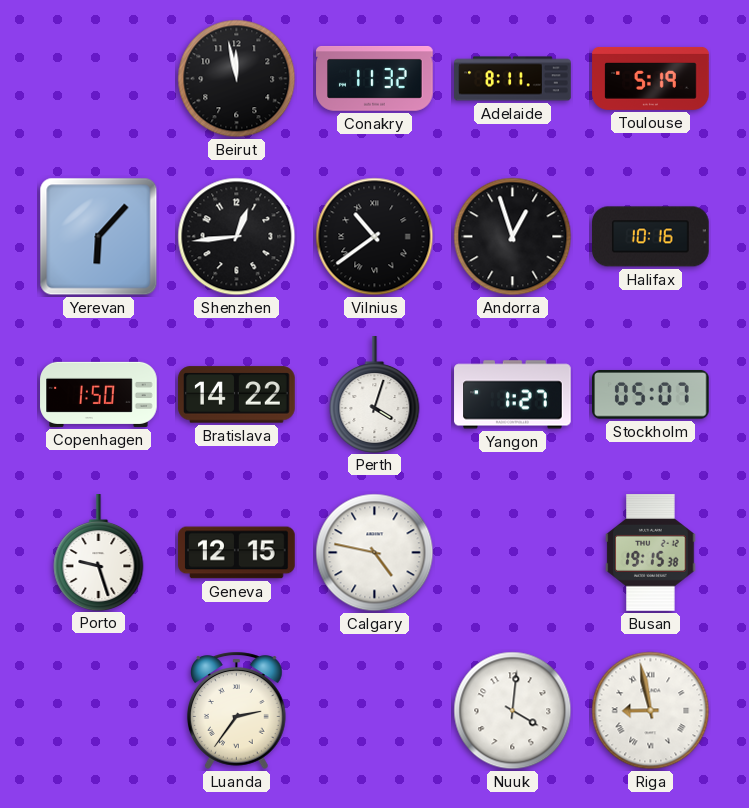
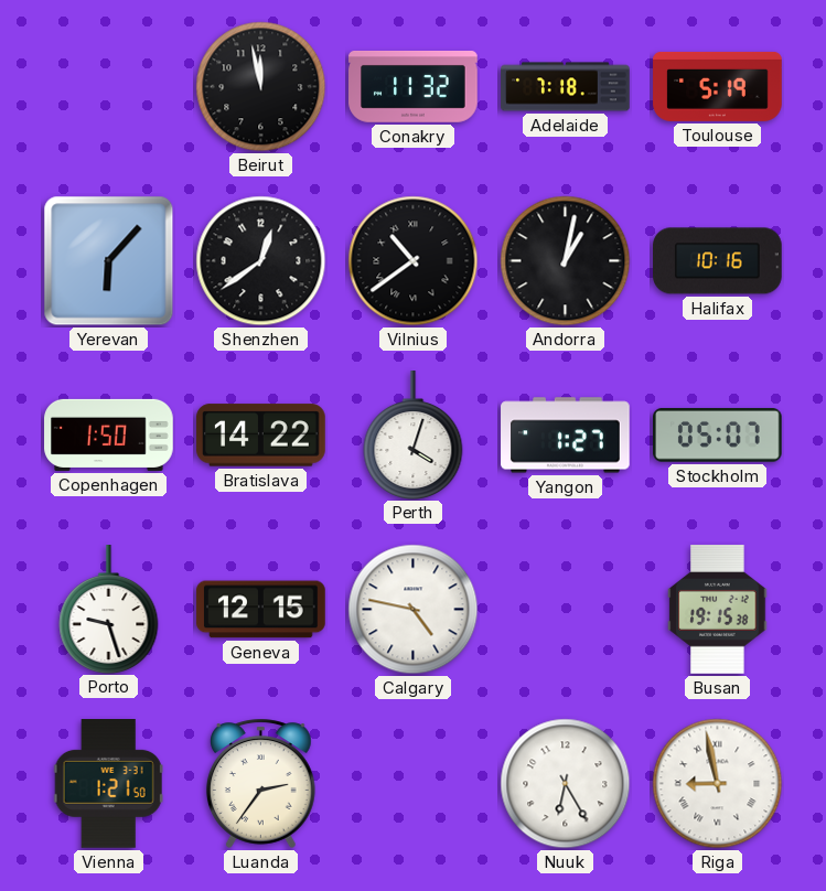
Adelaide: 8:11 -> 7:18
Shenzhen: 12:44 -> 12:39
Andorra: 12:57 -> 1:02
Vienna: none -> 1:21
Nuuk: 4:01 -> 6:25
